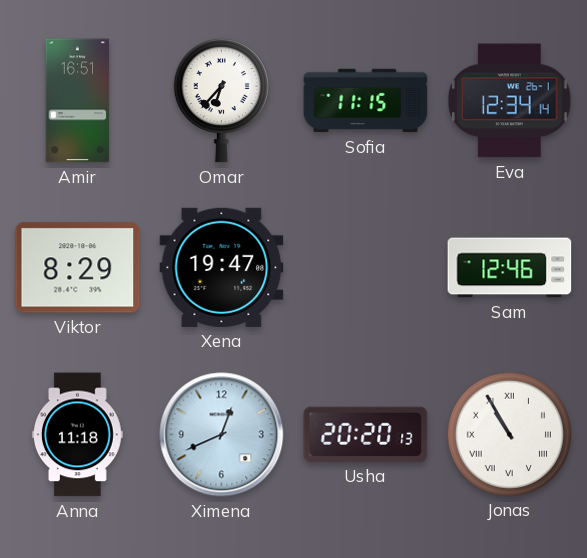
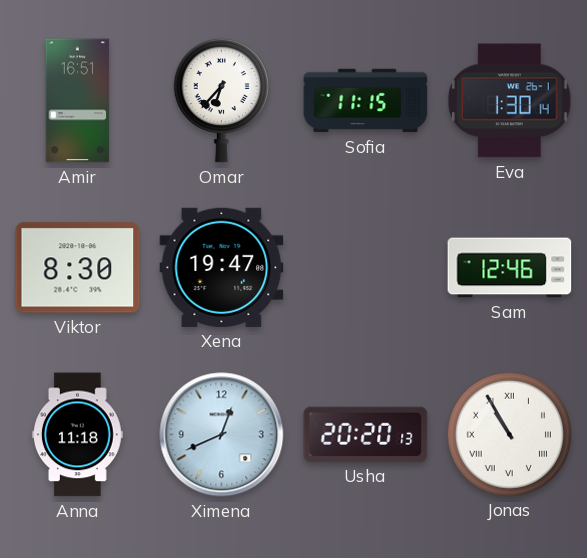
Eva: 12:34 -> 1:30
Viktor: 8:29 -> 8:30
